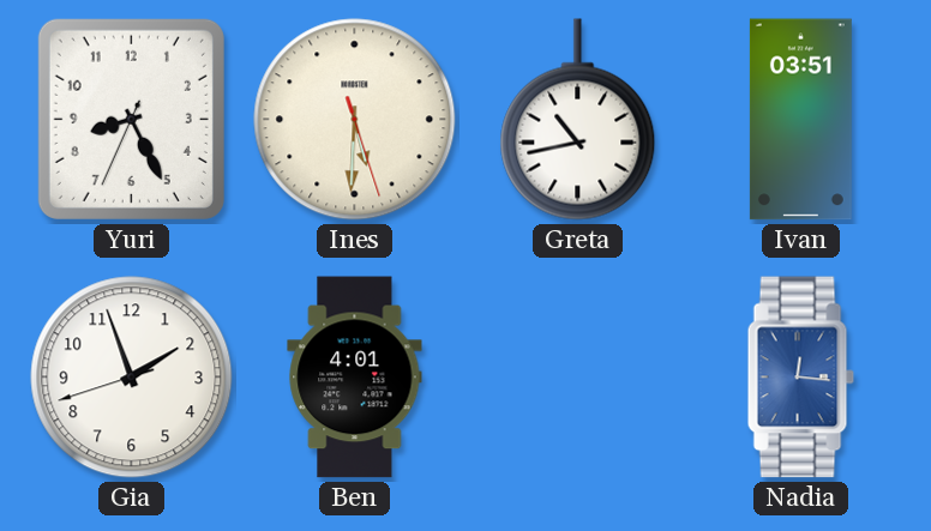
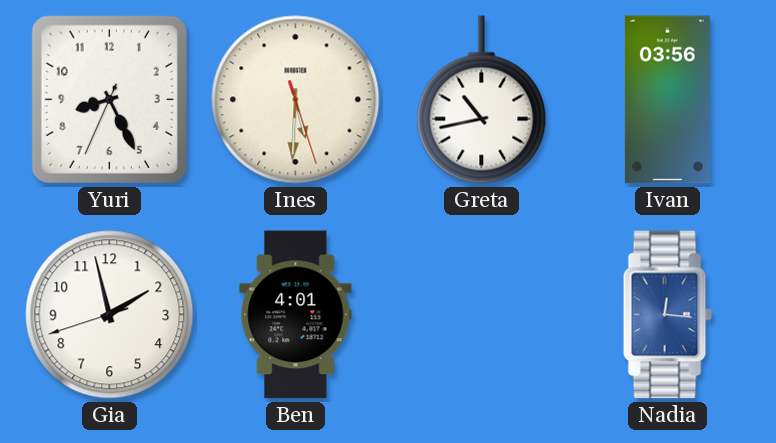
Ivan: 03:51 -> 03:56
Gia: 1:56 -> 1:57
